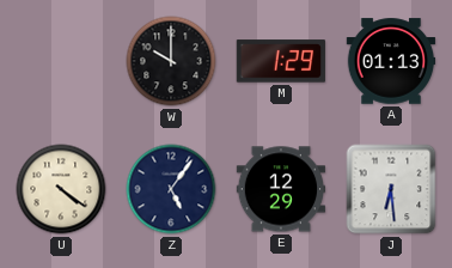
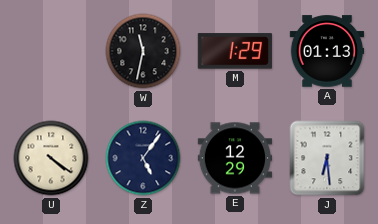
W: 10:00 -> 11:32
